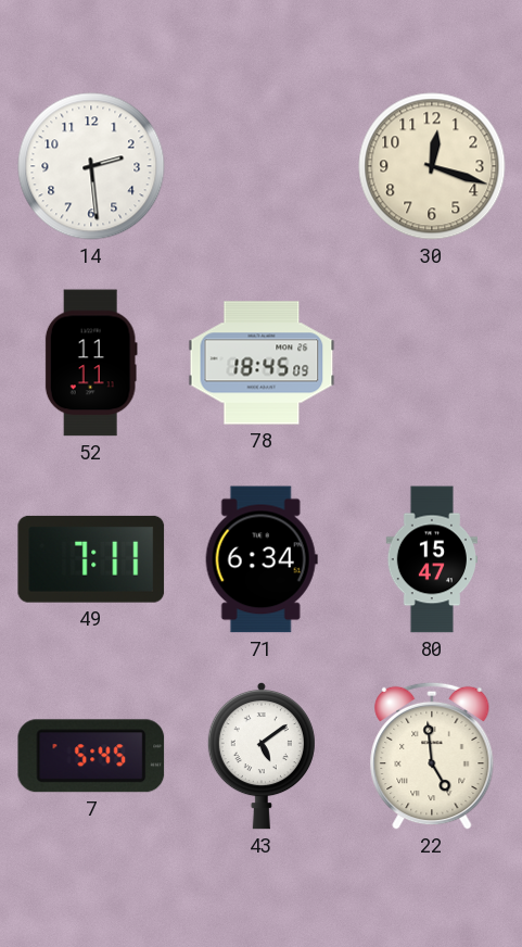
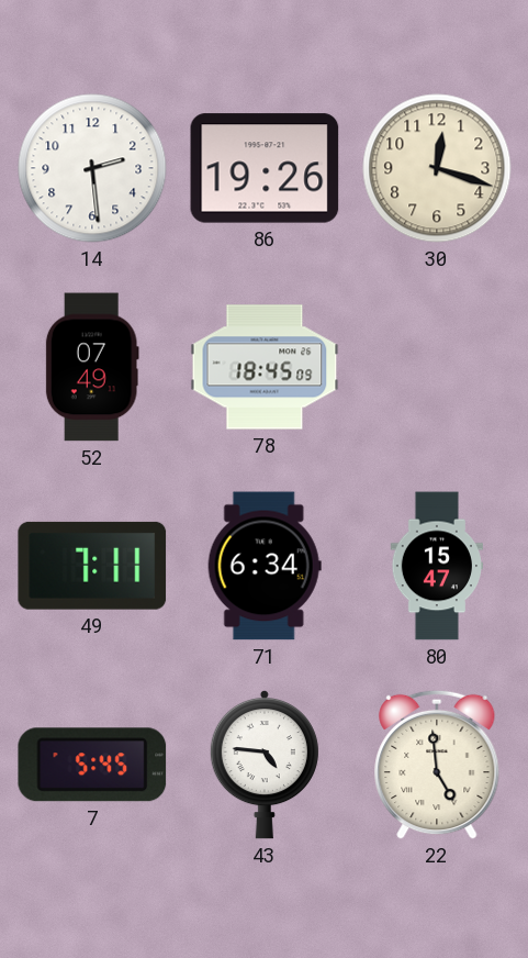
86: none -> 19:26
52: 11:11 -> 07:49
43: 5:09 -> 4:46
